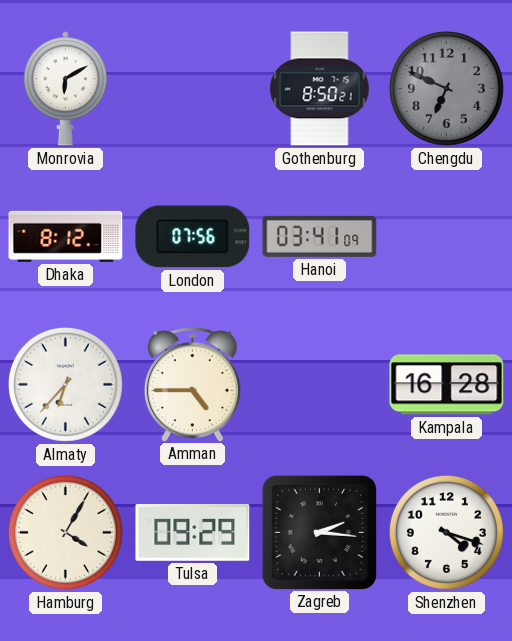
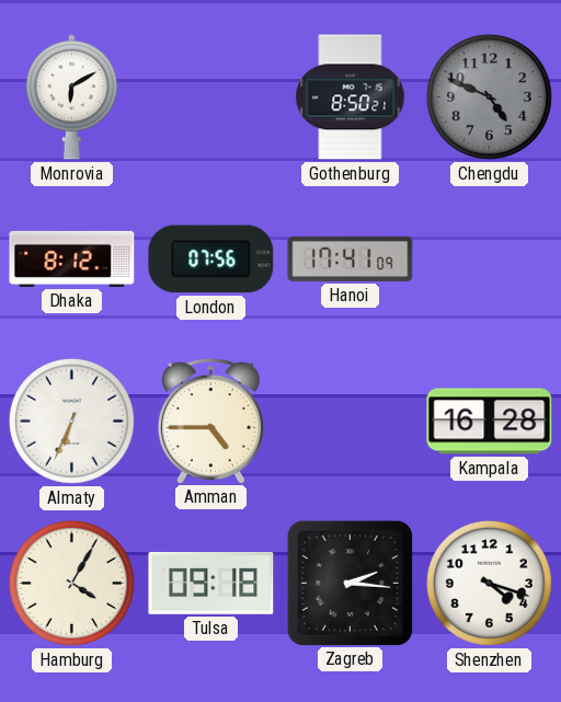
Chengdu: 6:49 -> 4:49
Hanoi: 03:41 -> 17:41
Almaty: 6:37 -> 6:34
Tulsa: 09:29 -> 09:18
